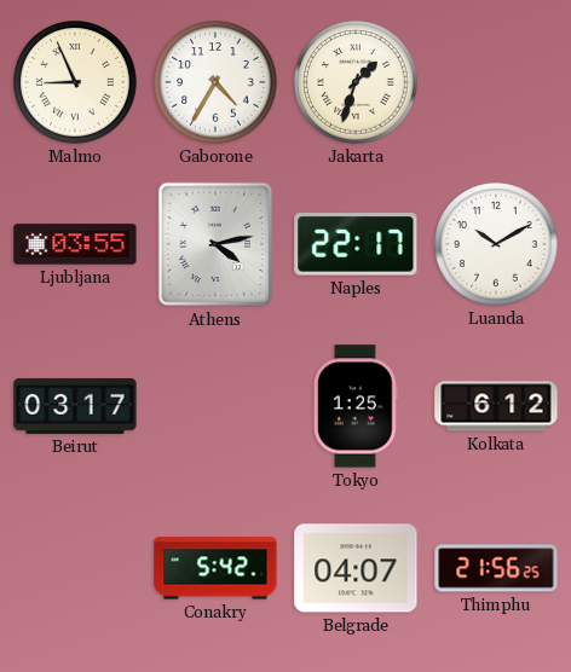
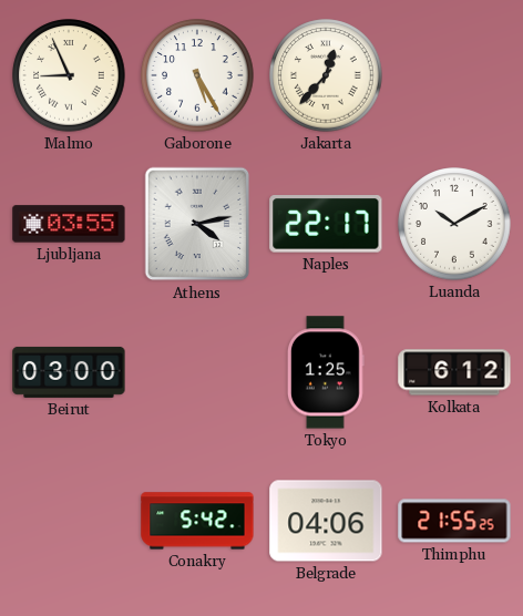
Gaborone: 4:35 -> 5:25
Jakarta: 1:33 -> 12:37
Beirut: 03:17 -> 03:00
Belgrade: 04:07 -> 04:06
Thimphu: 21:56 -> 21:55
